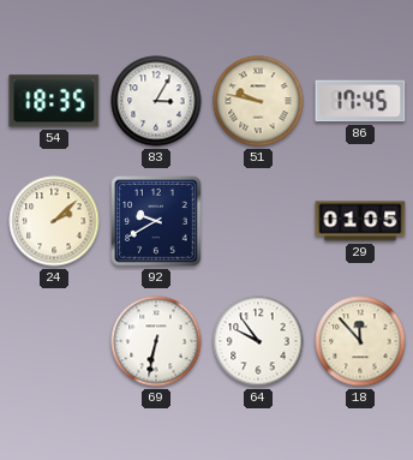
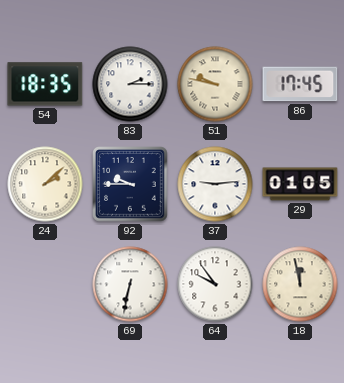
83: 3:05 -> 2:15
92: 9:40 -> 9:45
37: none -> 9:14
18: 11:53 -> 11:58
